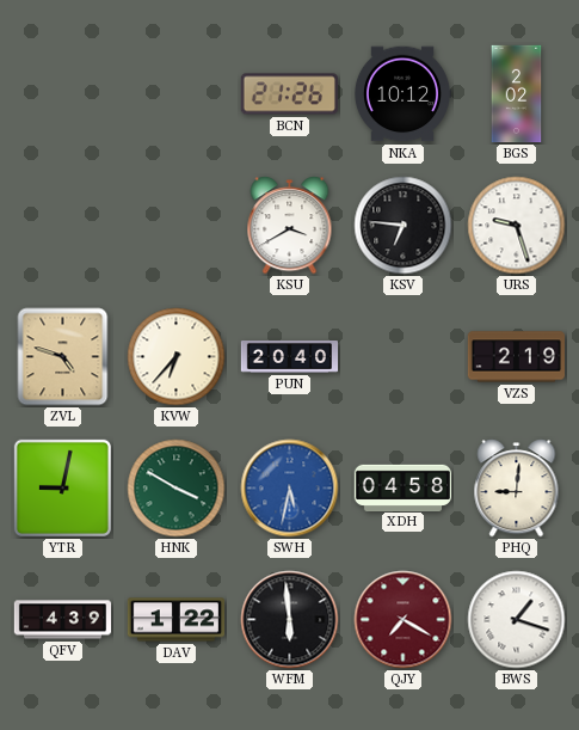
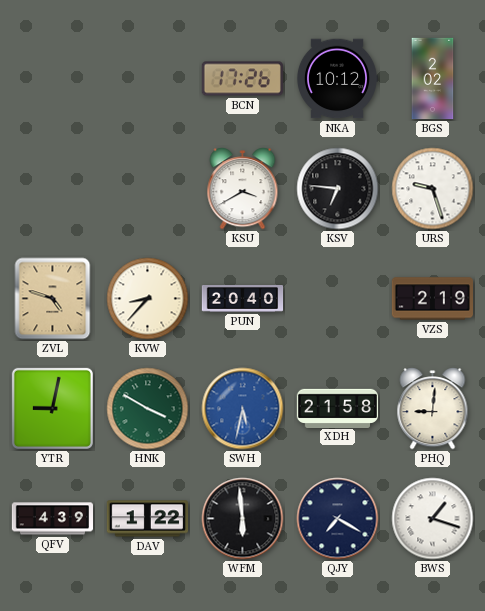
BCN: 21:26 -> 17:26
KVW: 6:37 -> 8:37
XDH: 04:58 -> 21:58
QJY dial: burgundy -> navy
